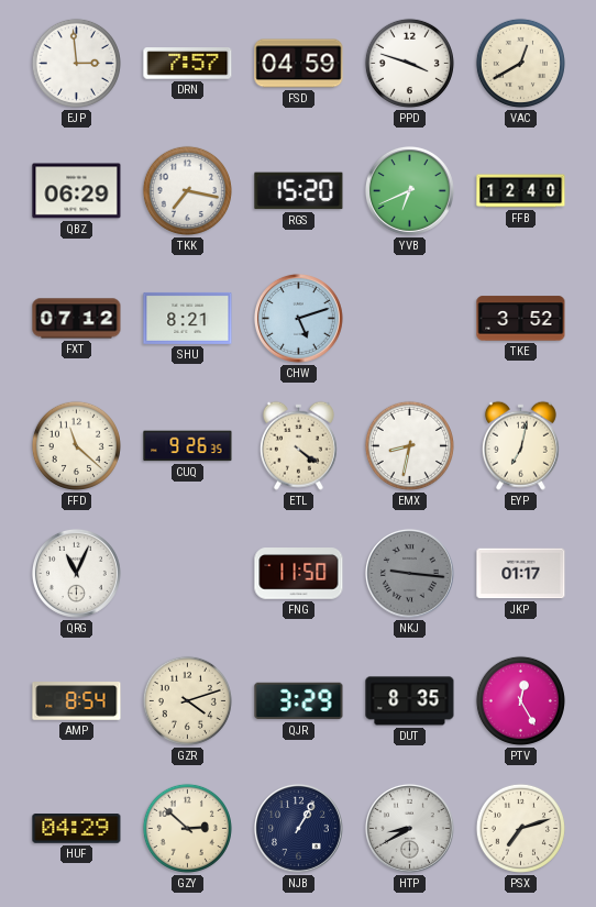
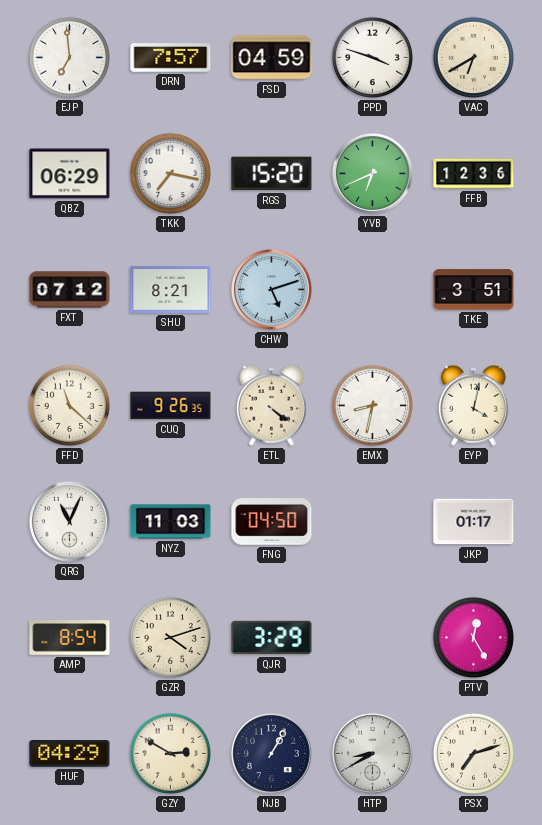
EJP: 2:59 -> 6:59
VAC: 12:40 -> 6:40
FFB: 12:40 -> 12:36
TKE: 3:52 -> 3:51
EYP: 7:02 -> 4:02
NYZ: none -> 11:03
FNG: 11:50 -> 04:50
NKJ: 9:16 -> none
DUT: 8:35 -> none
GZY: 2:52 -> 2:50
